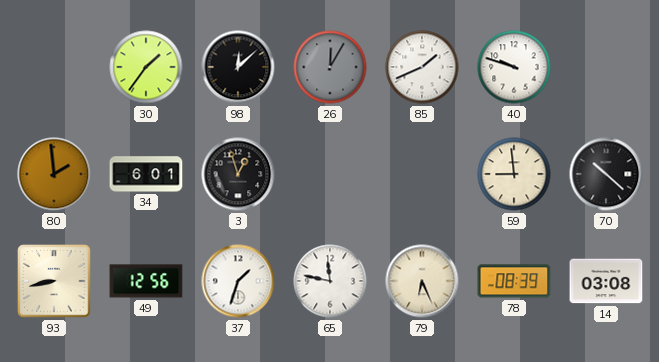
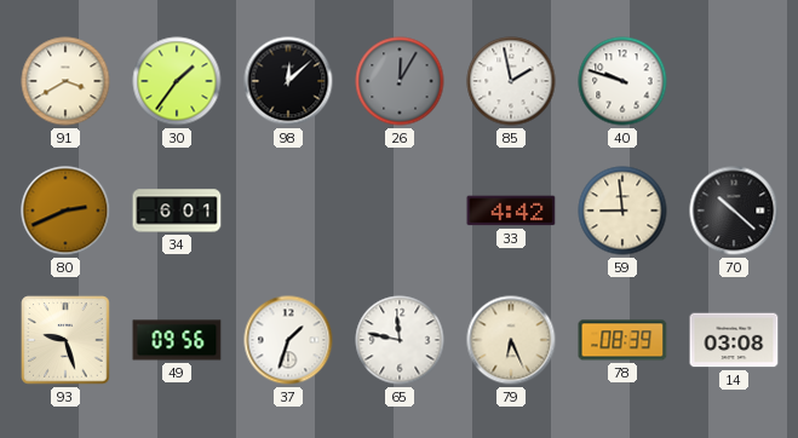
91: none -> 3:40
85: 1:41 -> 1:58
80: 1:59 -> 2:41
3: 12:57 -> none
33: none -> 4:42
93: 8:43 -> 9:27
49: 12:56 -> 09:56
